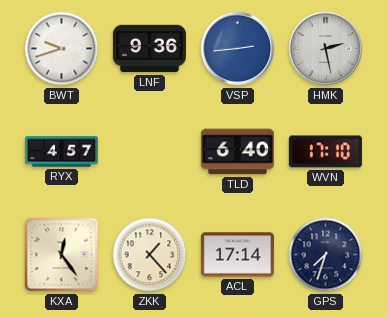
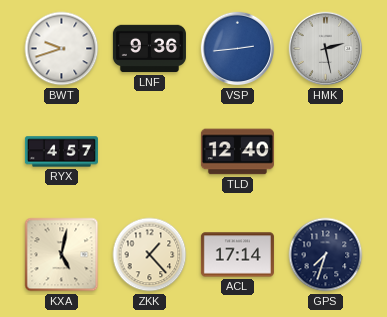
TLD: 6:40 -> 12:40
WVN: 17:10 -> none
KXA: 12:24 -> 5:02
